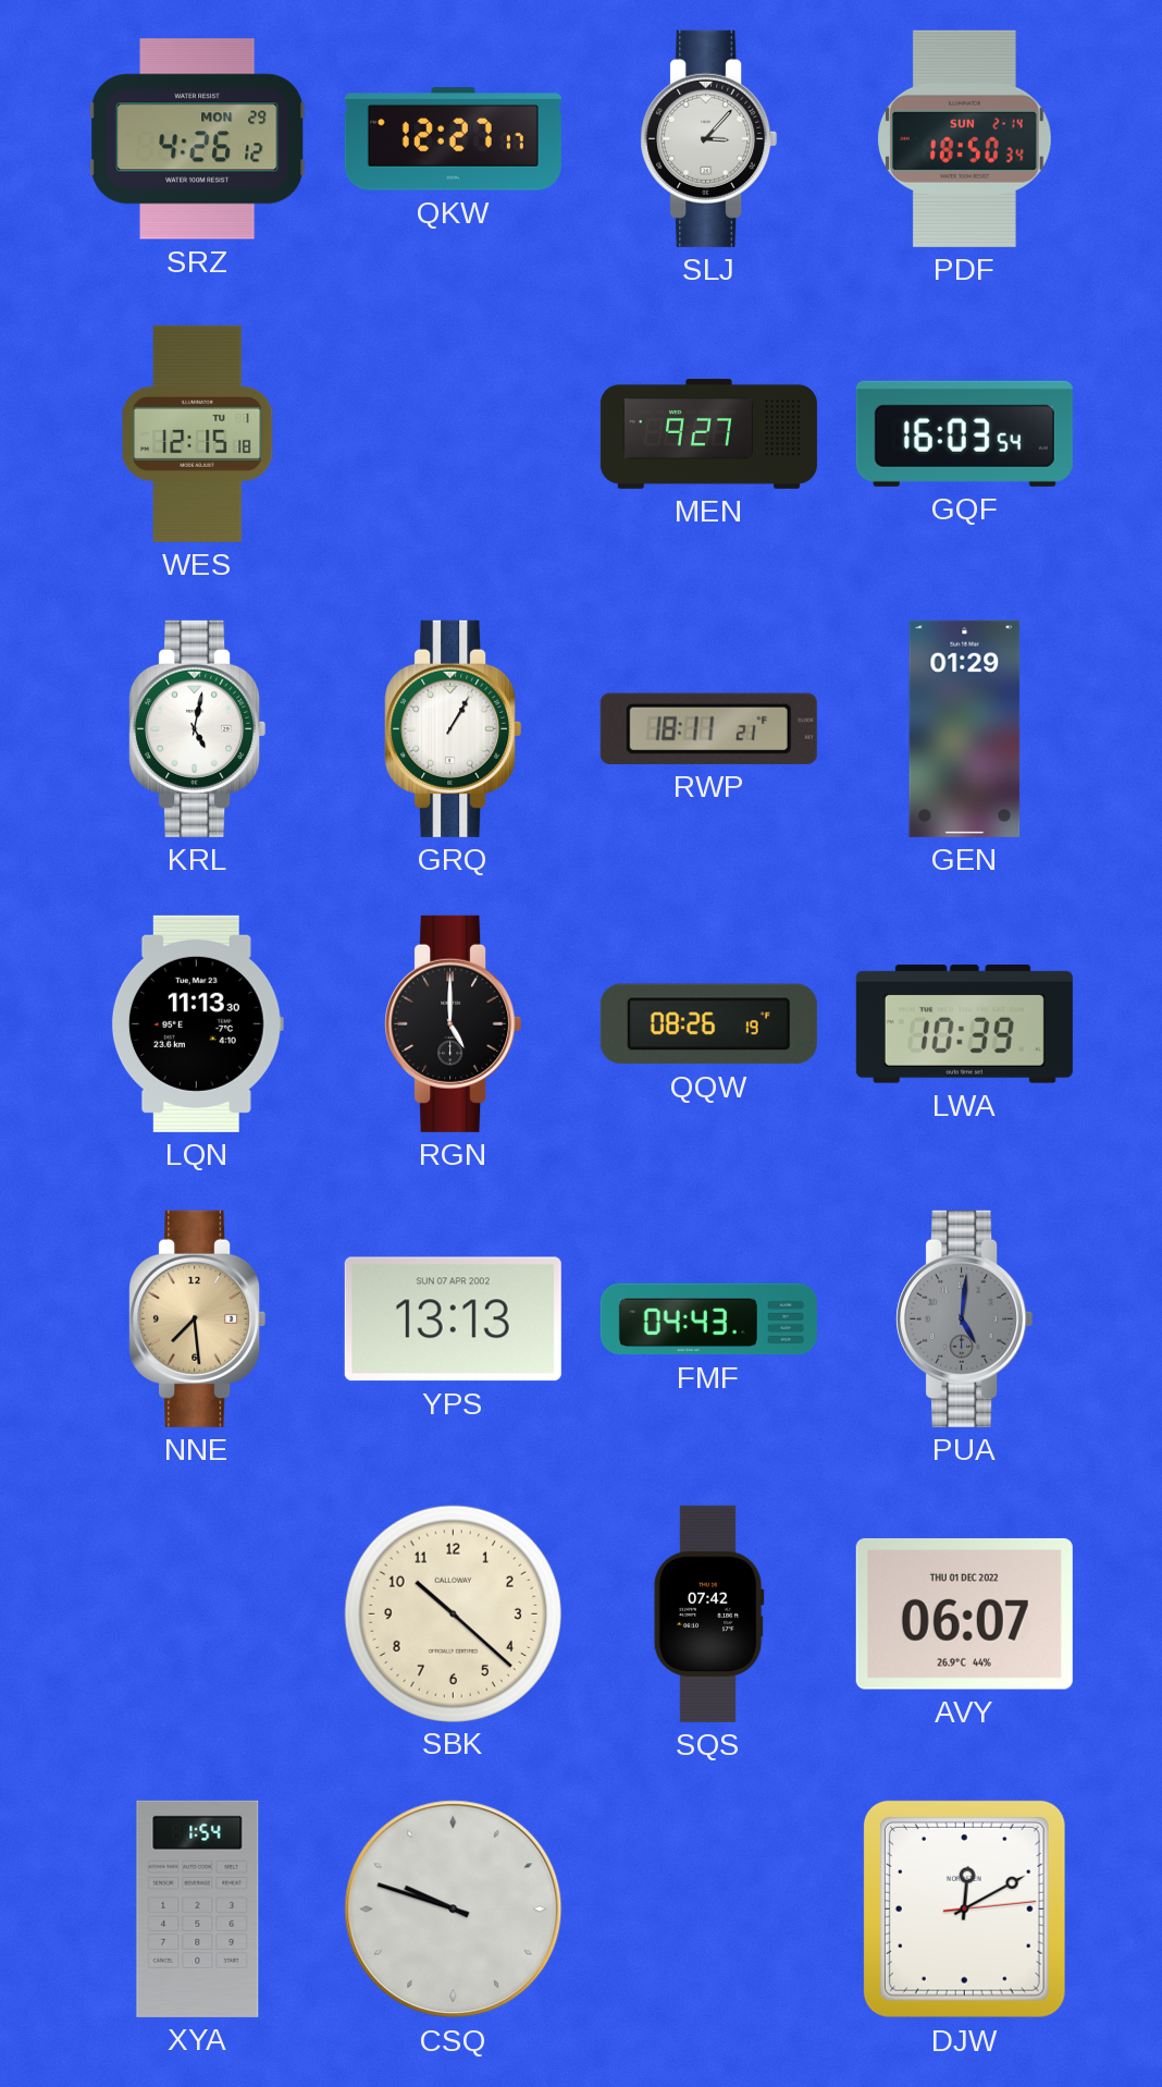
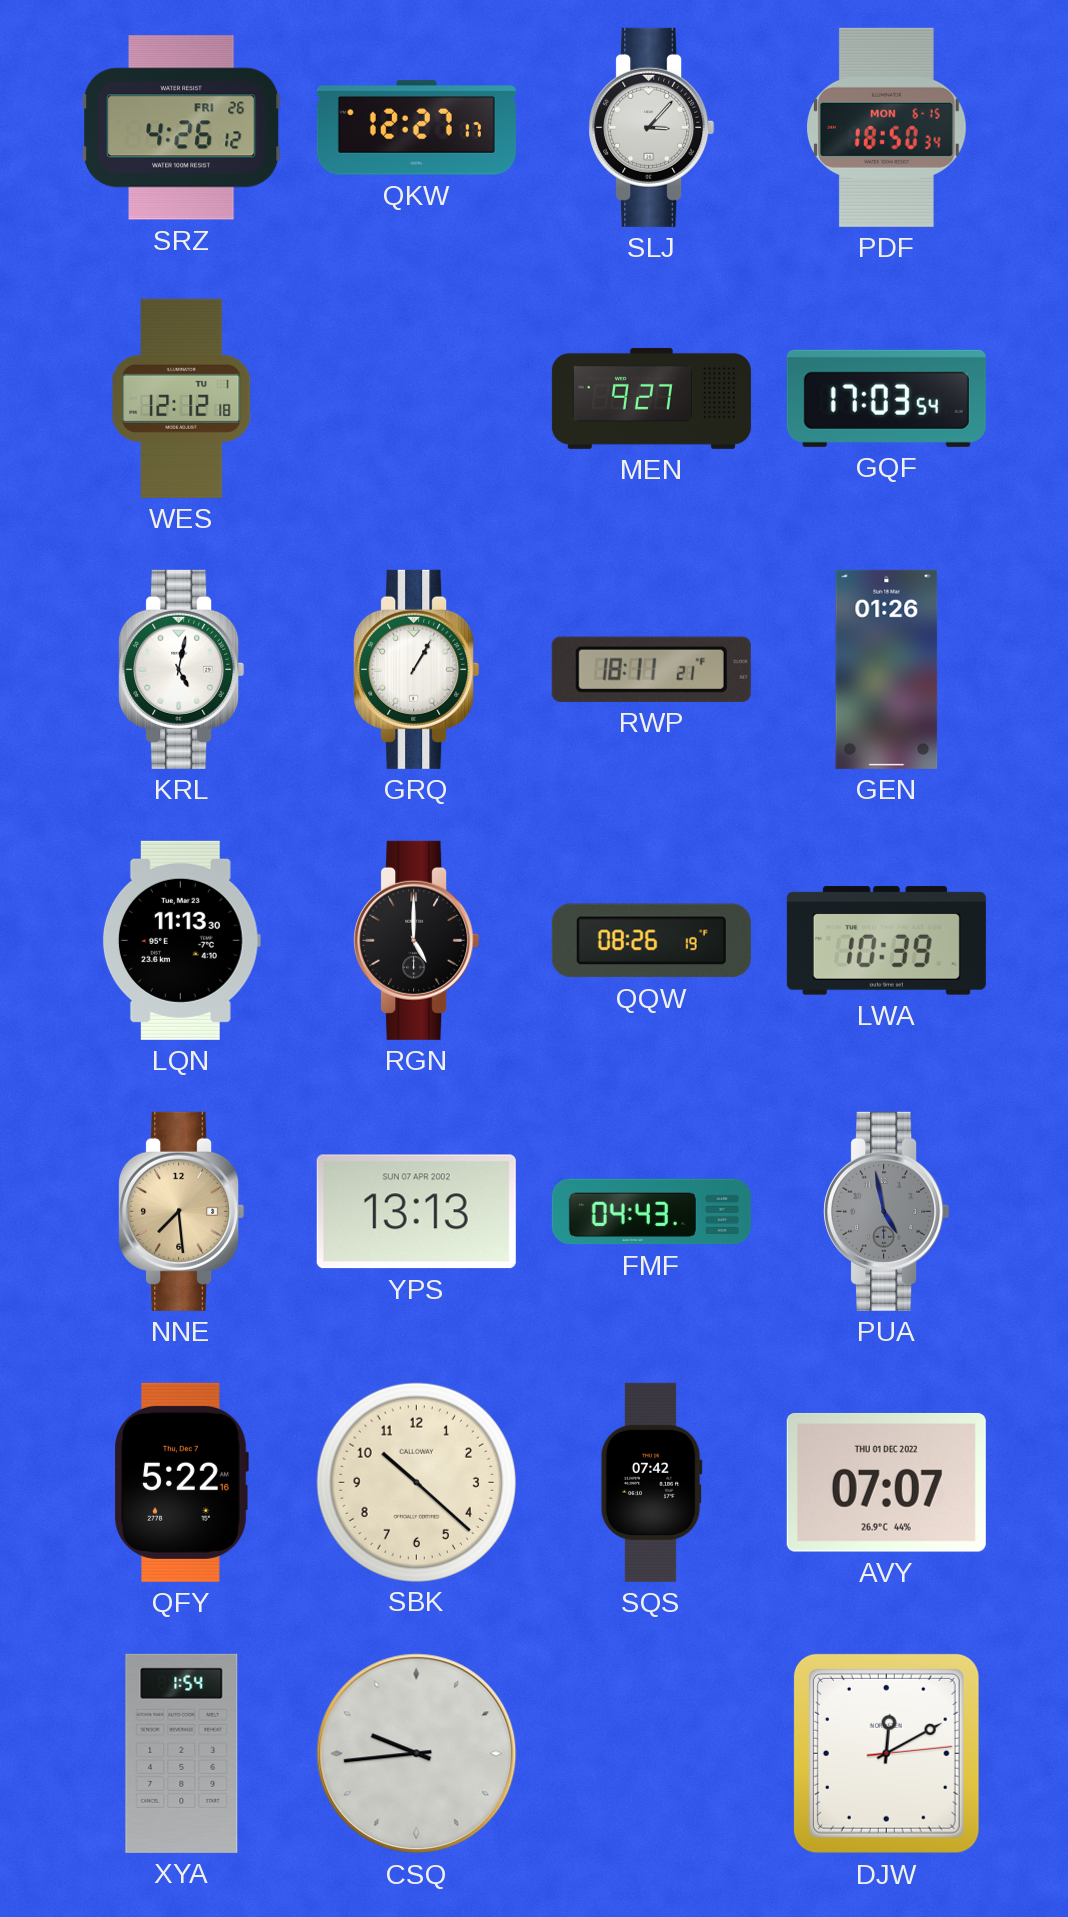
SRZ date: MON 29 -> FRI 26
PDF date: SUN 2-14 -> MON 6-15
WES: 12:15 -> 12:12
GQF: 16:03 -> 17:03
GEN: 01:29 -> 01:26
PUA: 5:01 -> 4:58
QFY: none -> 5:22
AVY: 06:07 -> 07:07
CSQ: 9:48 -> 9:44
